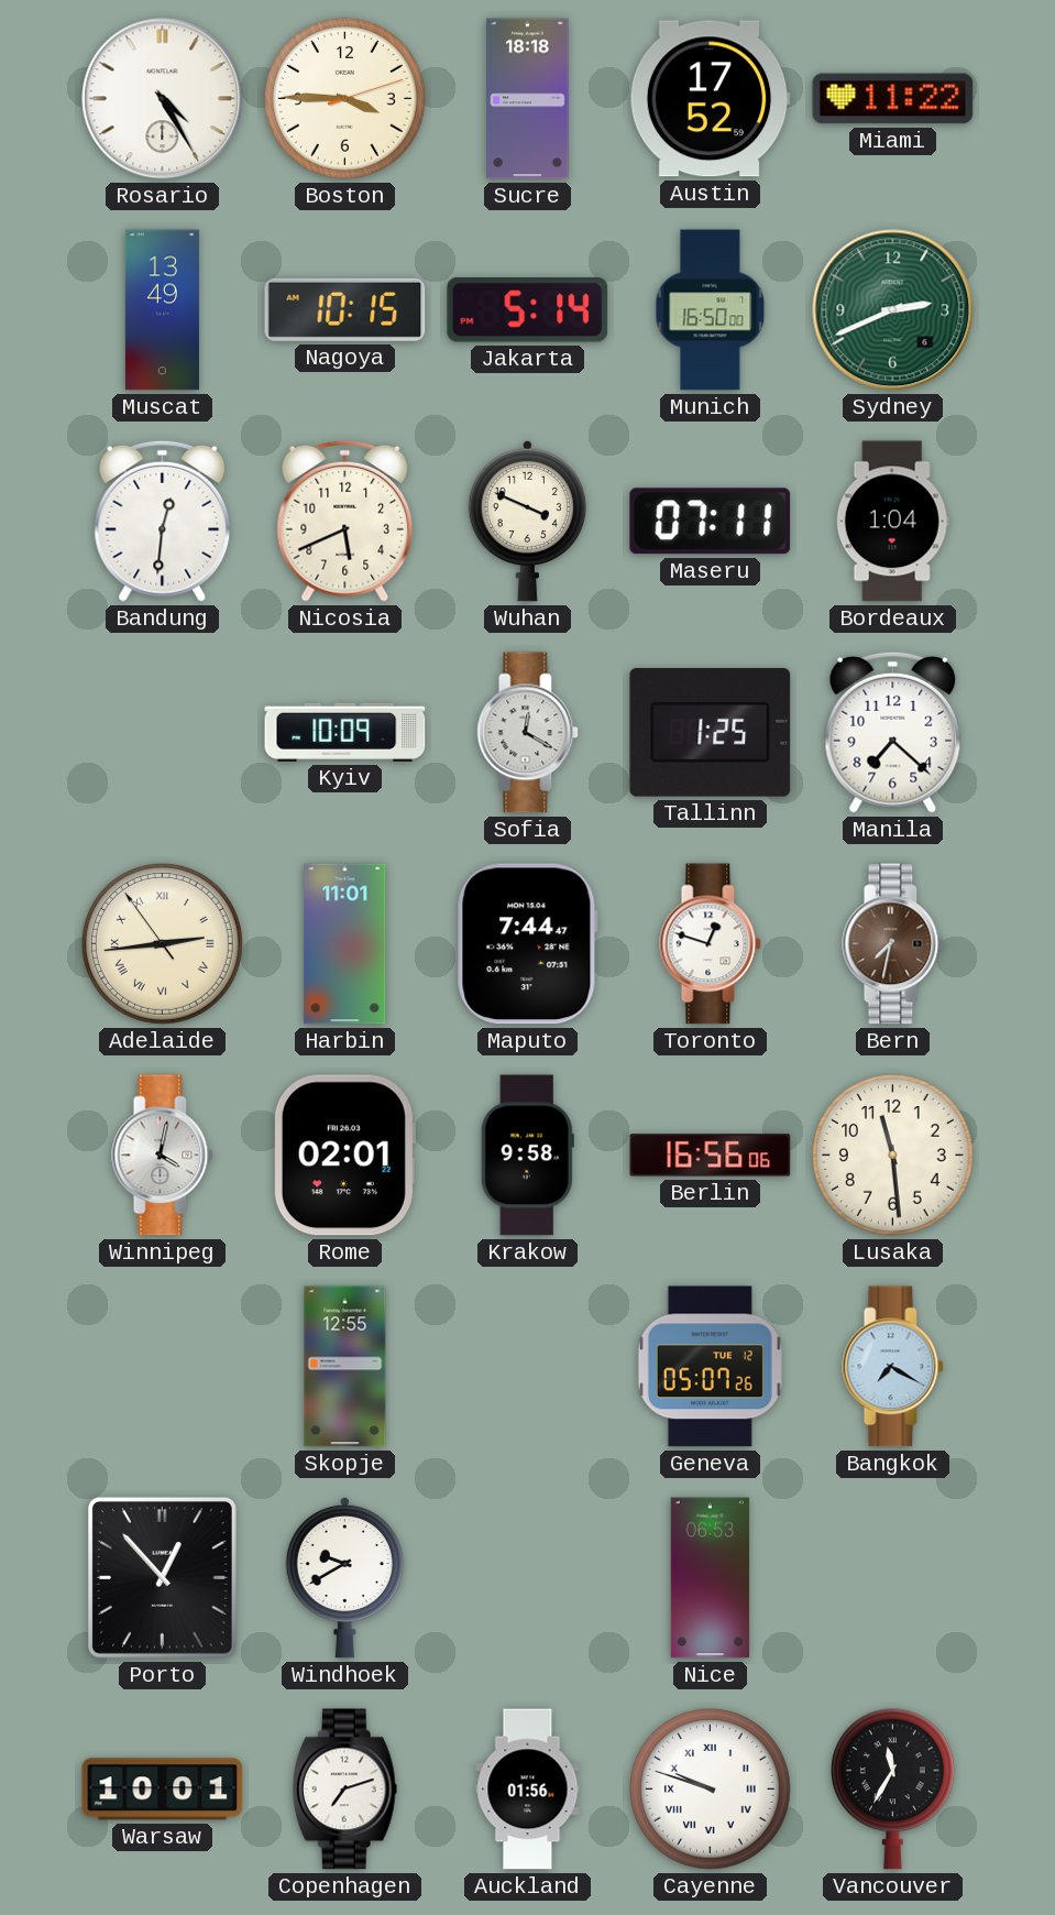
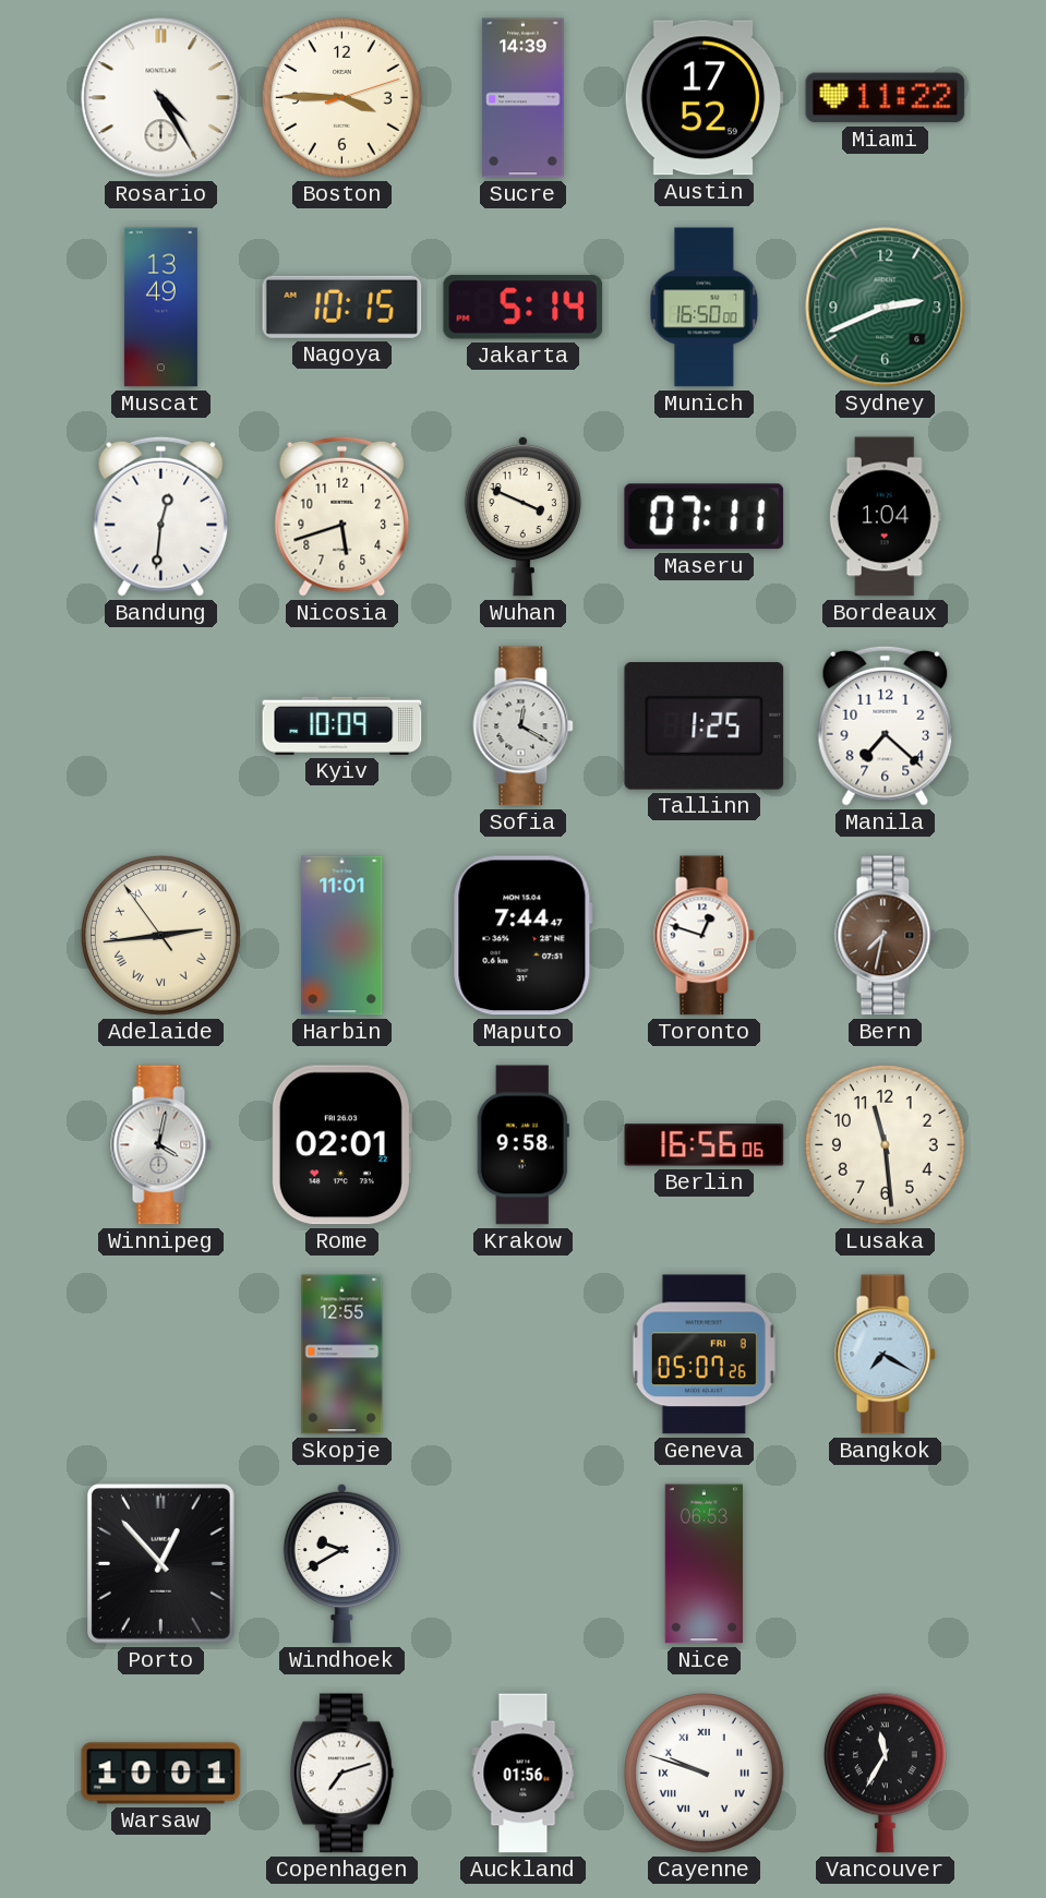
Sucre: 18:18 -> 14:39
Nicosia: 5:41 -> 5:42
Geneva date: TUE 12 -> FRI 8
